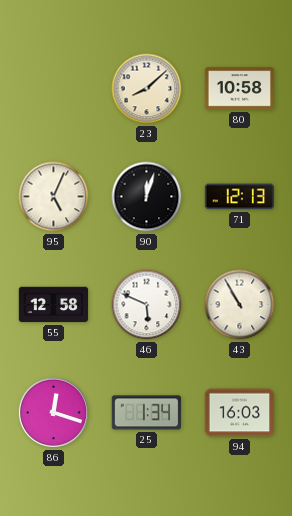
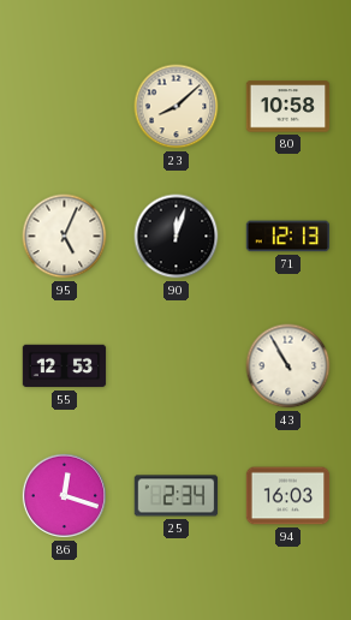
55: 12:58 -> 12:53
46: 5:49 -> none
25: 1:34 -> 2:34
